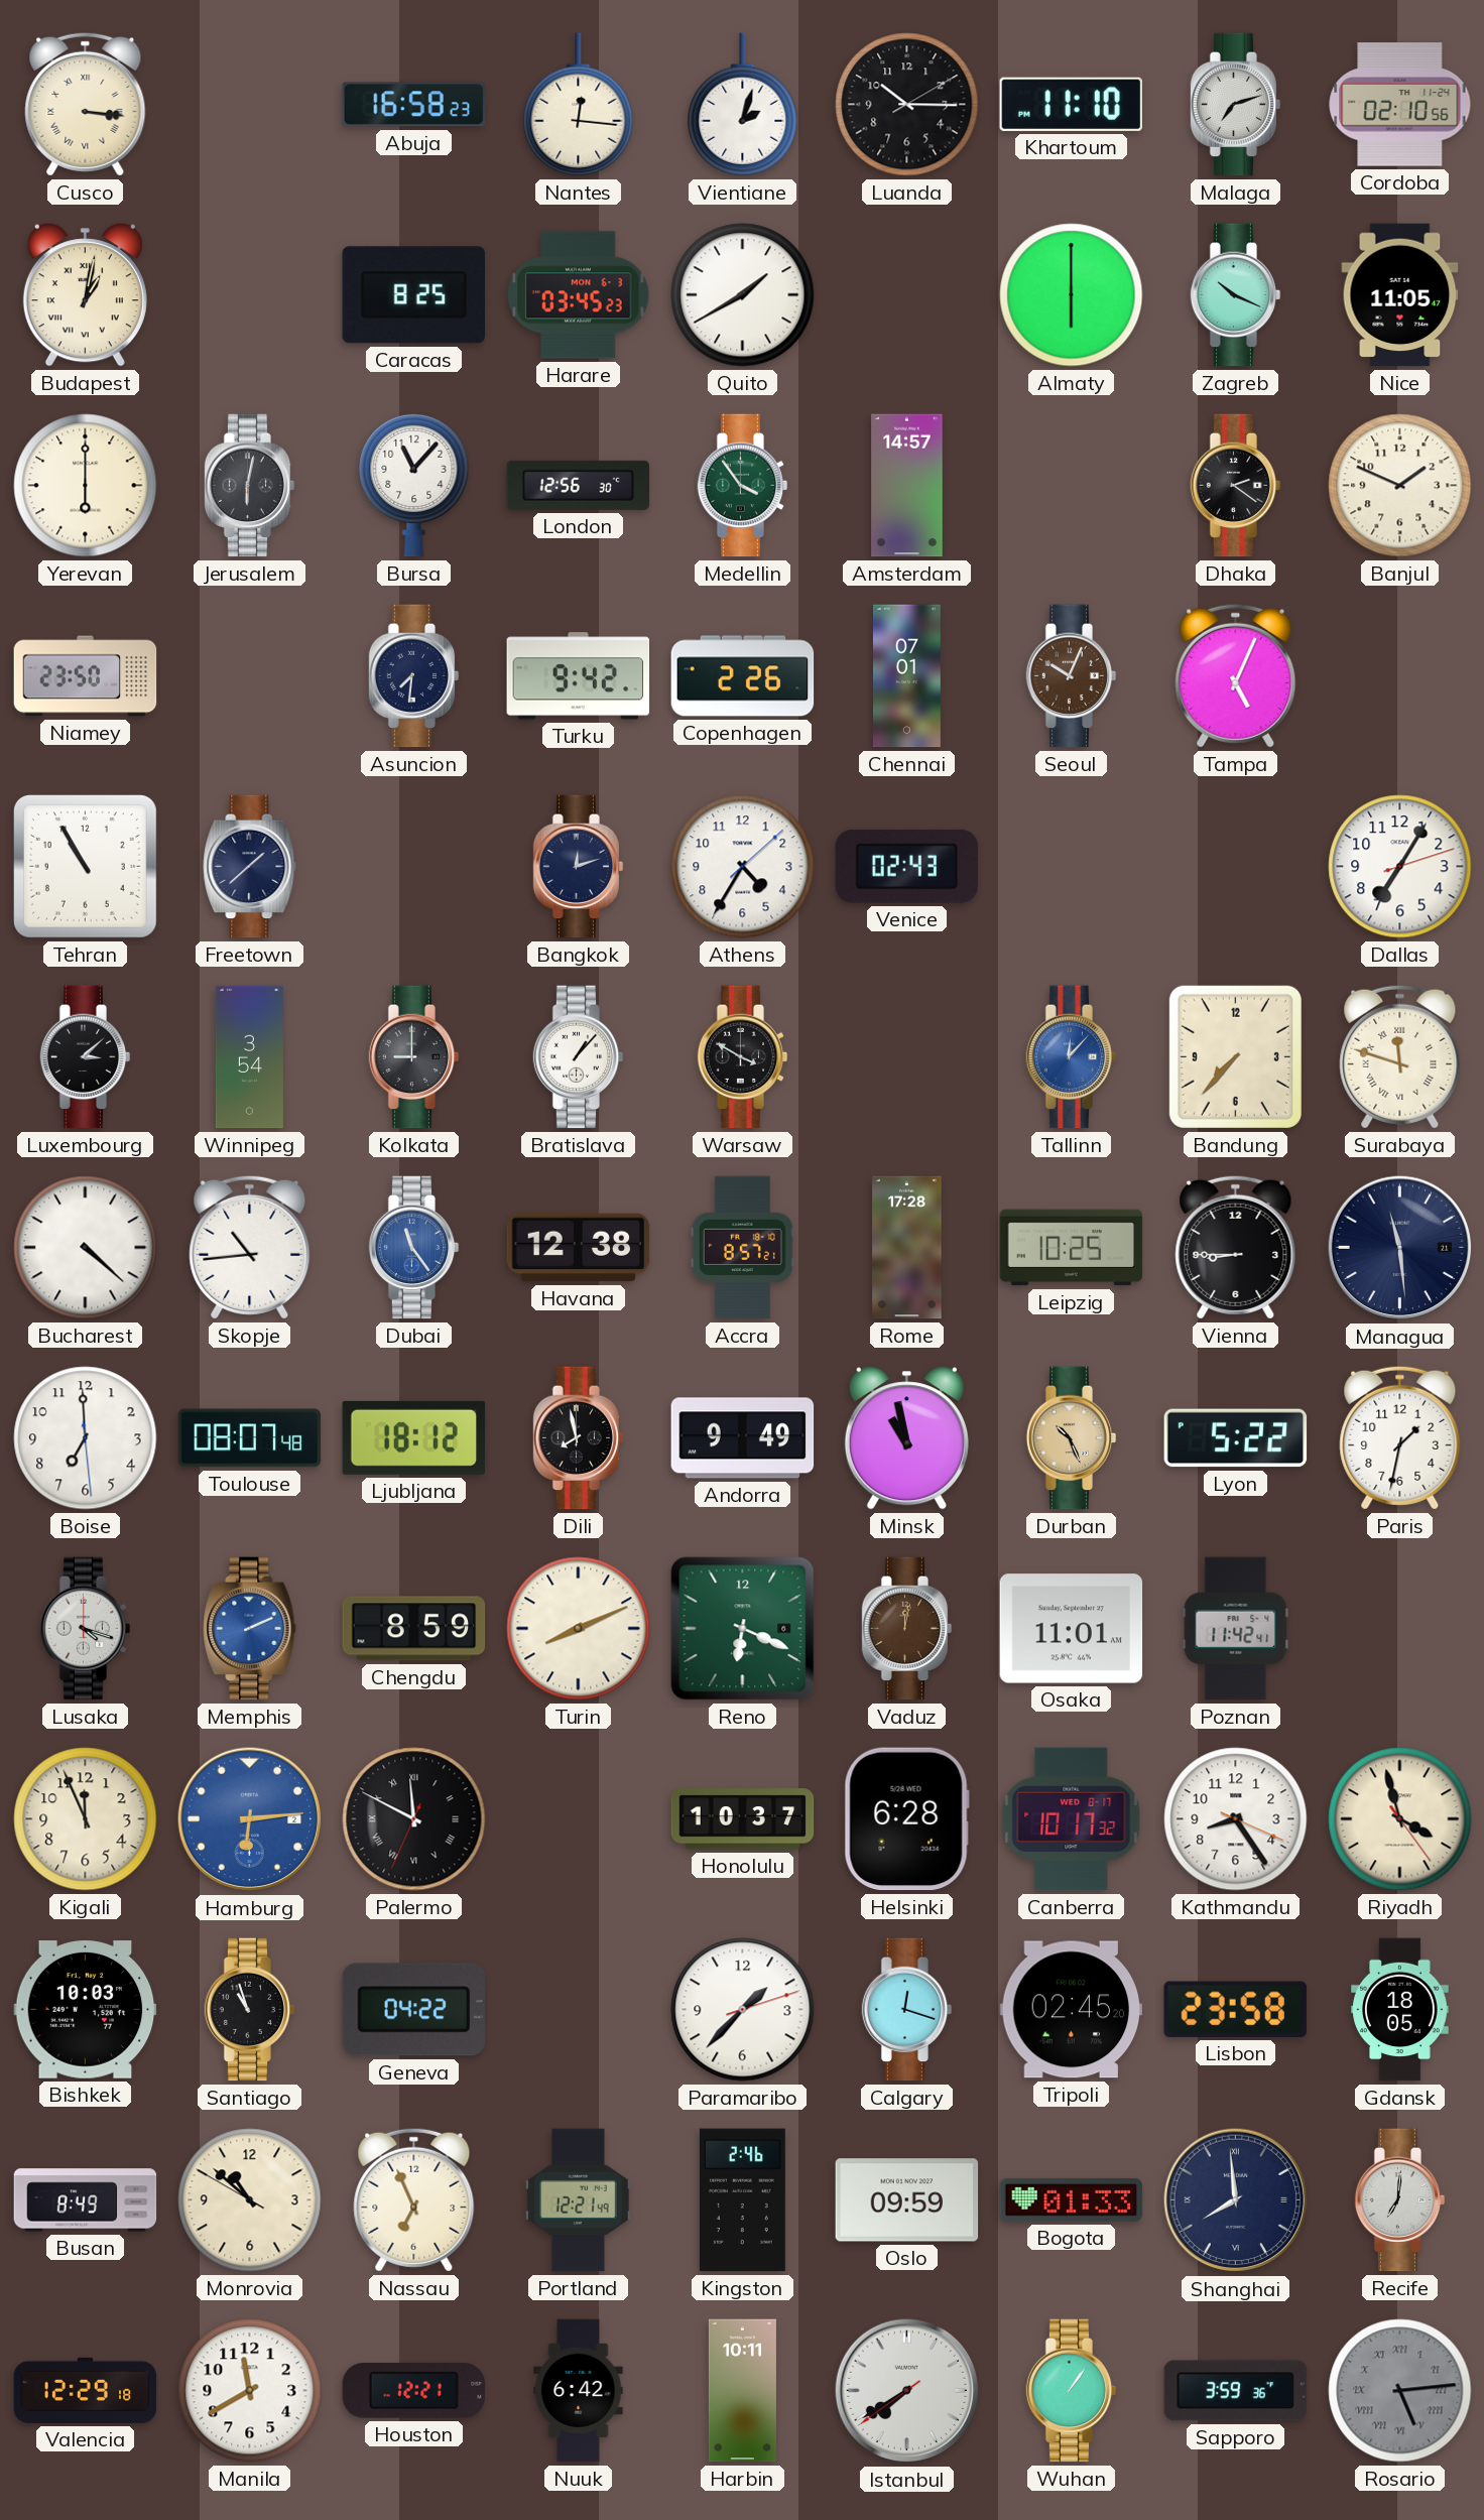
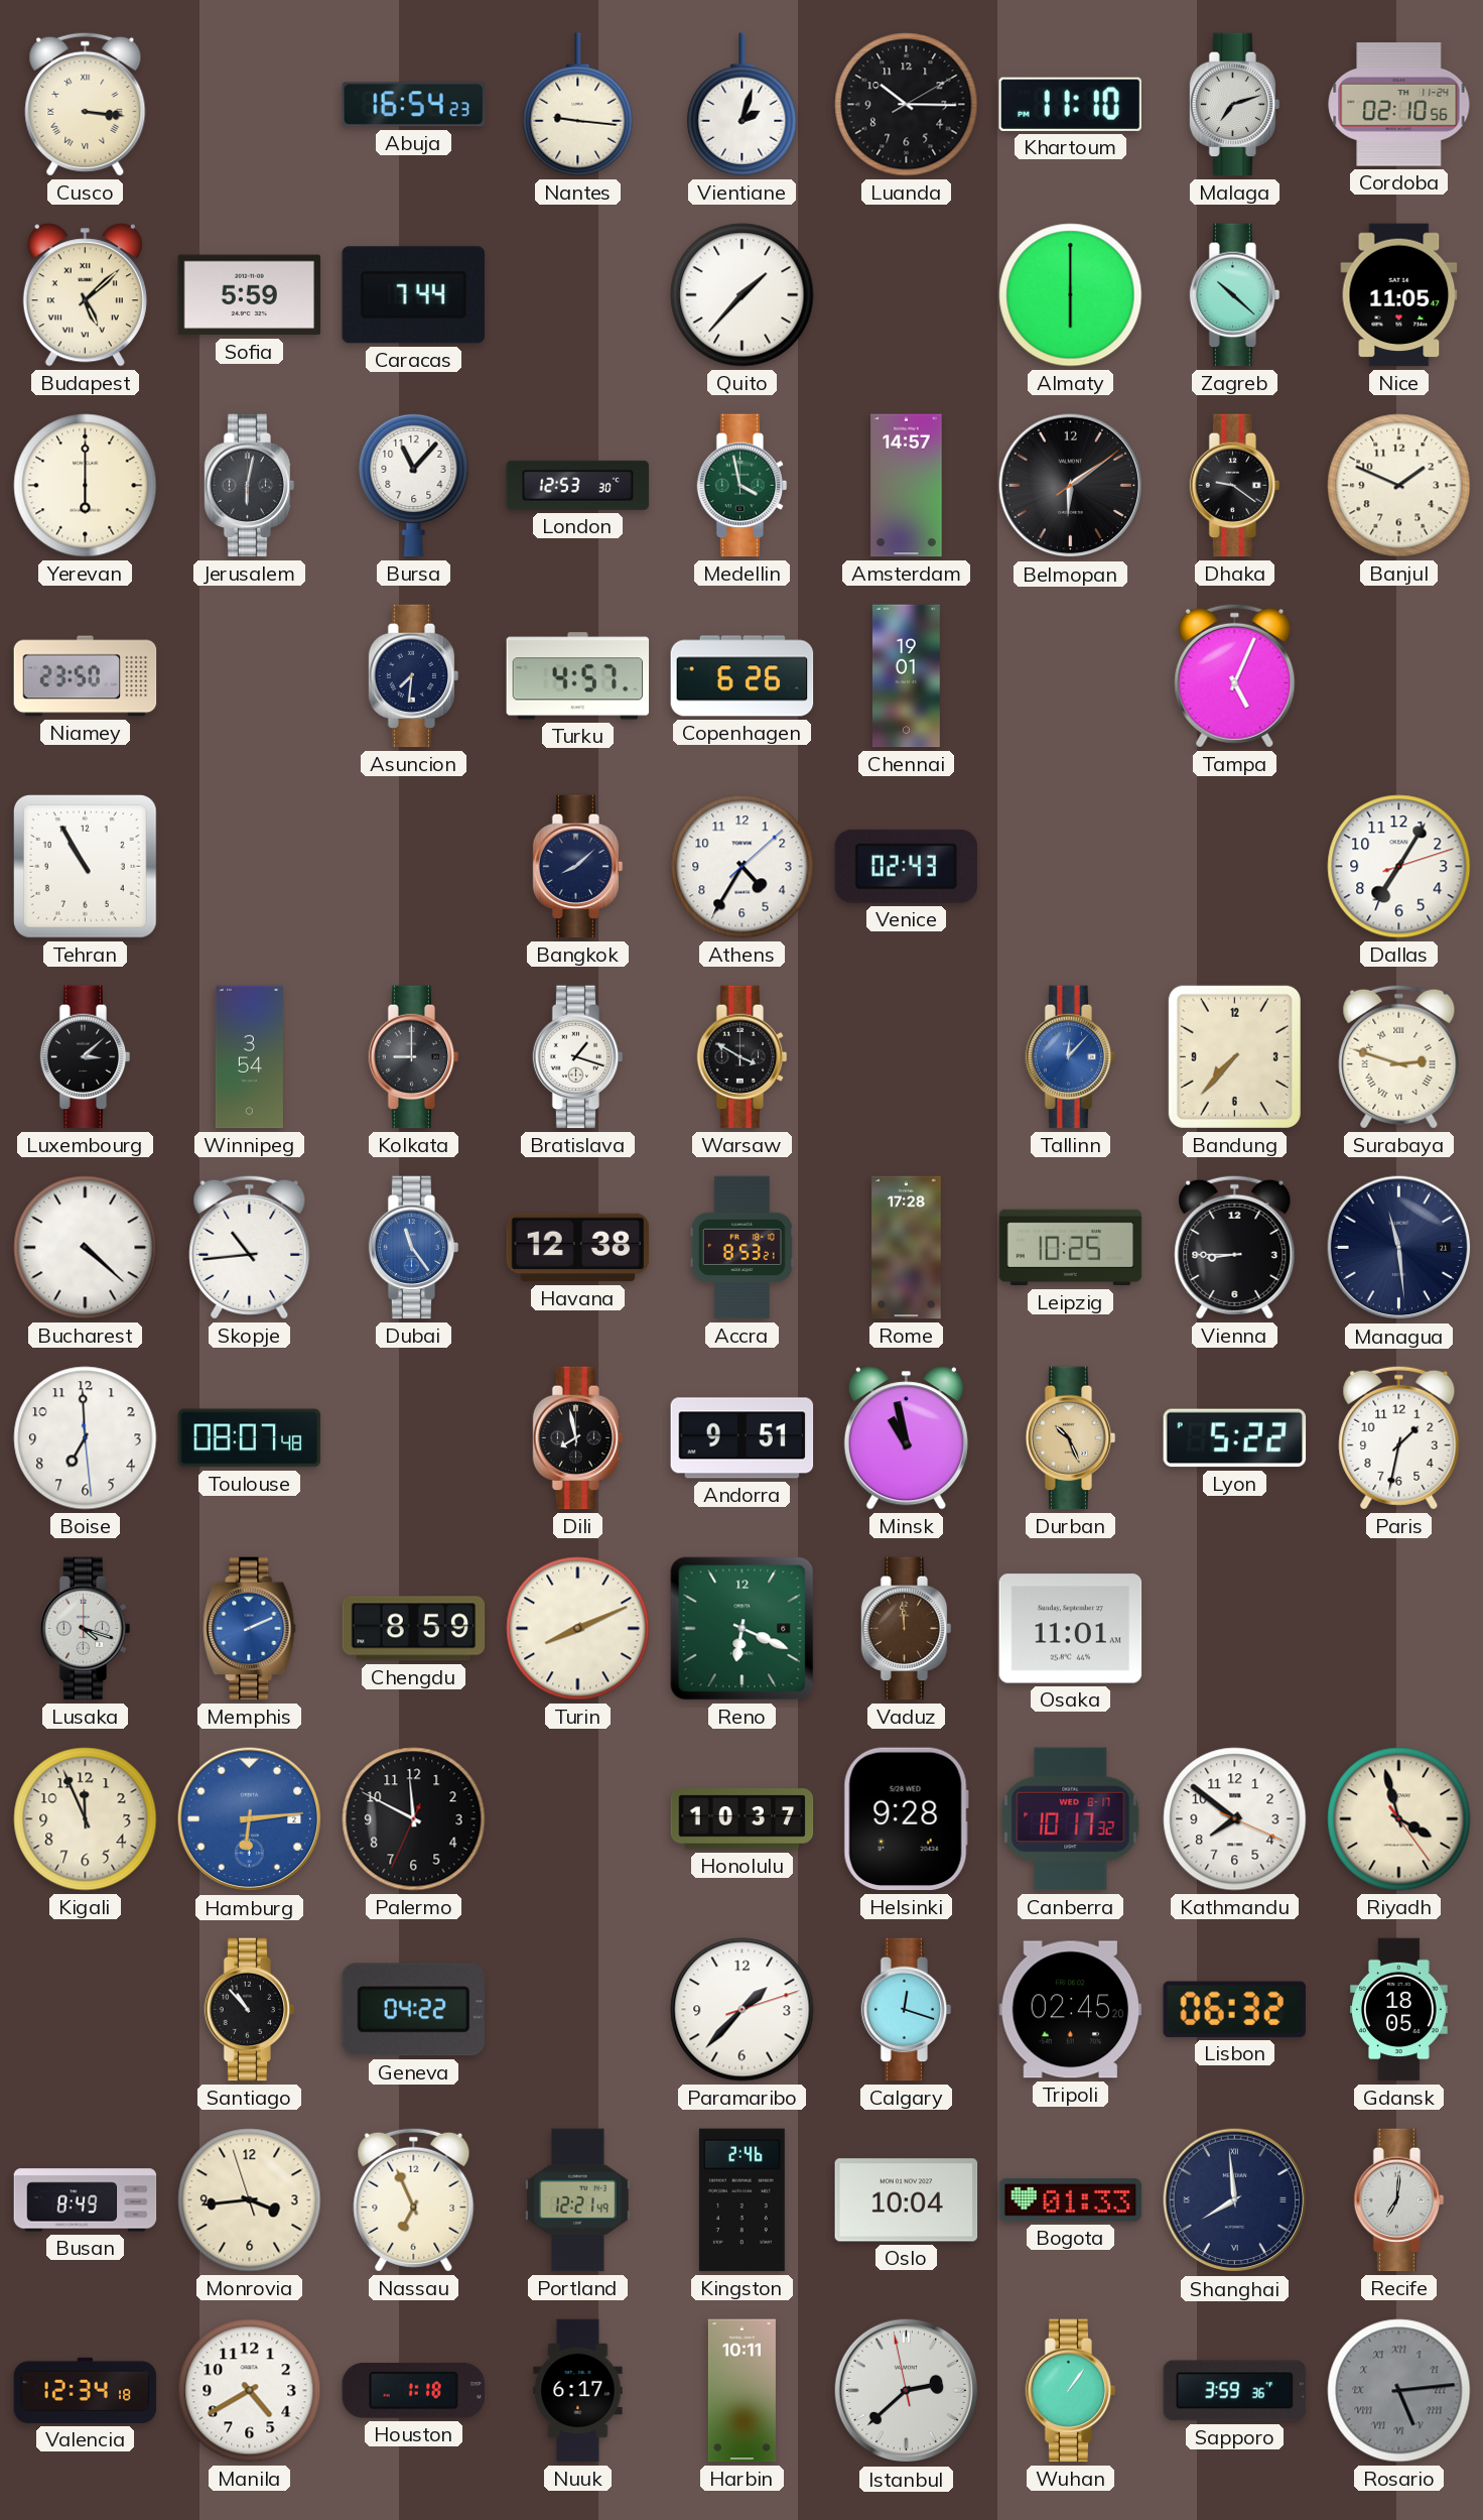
Abuja: 16:58 -> 16:54
Nantes: 12:16 -> 9:16
Budapest: 1:02 -> 5:08
Sofia: none -> 5:59
Caracas: 8:25 -> 7:44
Harare: 03:45 -> none
Quito: 1:40 -> 1:37
Zagreb: 10:19 -> 10:22
London: 12:56 -> 12:53
Medellin: 3:54 -> 3:58
Belmopan: none -> 6:09
Dhaka: 2:21 -> 9:21
Turku: 9:42 -> 4:57
Copenhagen: 2:26 -> 6:26
Chennai: 07:01 -> 19:01
Seoul: 10:04 -> none
Freetown: 1:38 -> none
Bangkok: 12:12 -> 8:08
Bratislava: 1:07 -> 1:18
Surabaya: 11:48 -> 2:48
Accra: 8:57 -> 8:53
Ljubljana: 18:12 -> none
Andorra: 9:49 -> 9:51
Vaduz: 12:02 -> 11:59
Poznan: 11:42 -> none
Palermo numerals: Roman -> Arabic
Helsinki: 6:28 -> 9:28
Kathmandu: 8:24 -> 7:51
Bishkek: 10:03 -> none
Santiago: 10:57 -> 10:53
Lisbon: 23:58 -> 06:32
Monrovia: 10:51 -> 3:43
Oslo: 09:59 -> 10:04
Valencia: 12:29 -> 12:34
Manila: 11:40 -> 4:40
Houston: 12:21 -> 1:18
Nuuk: 6:42 -> 6:17
Istanbul: 7:39 -> 2:37
